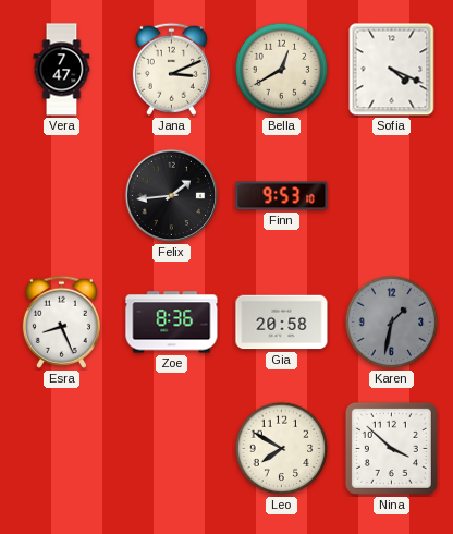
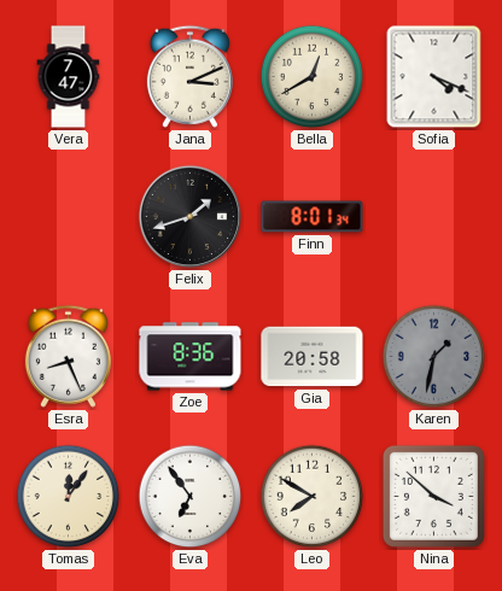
Felix: 1:44 -> 1:42
Finn: 9:53 -> 8:01
Tomas: none -> 12:06
Eva: none -> 6:54
